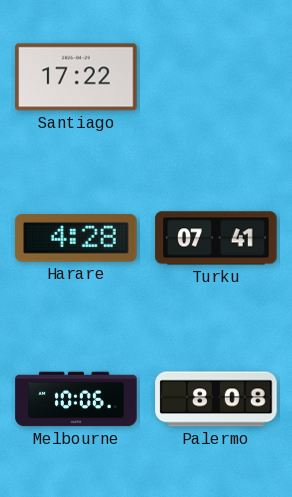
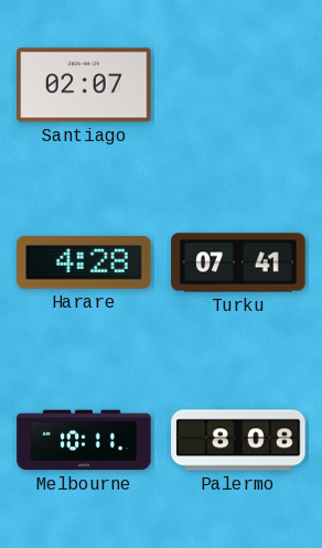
Santiago: 17:22 -> 02:07
Melbourne: 10:06 -> 10:11
